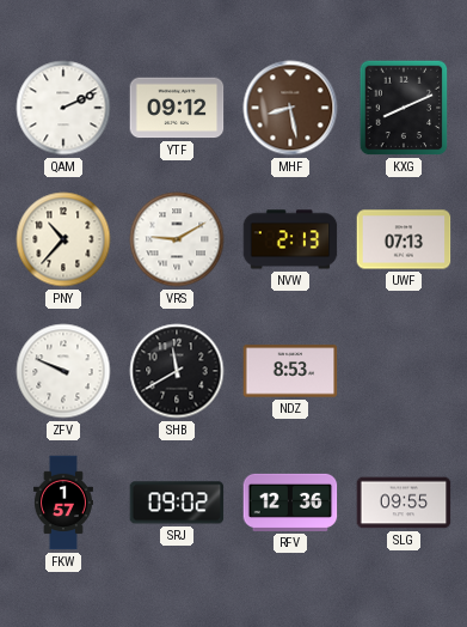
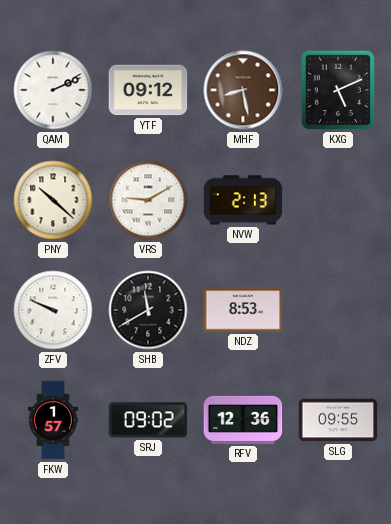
KXG: 8:11 -> 5:11
PNY: 10:37 -> 10:22
UWF: 07:13 -> none
